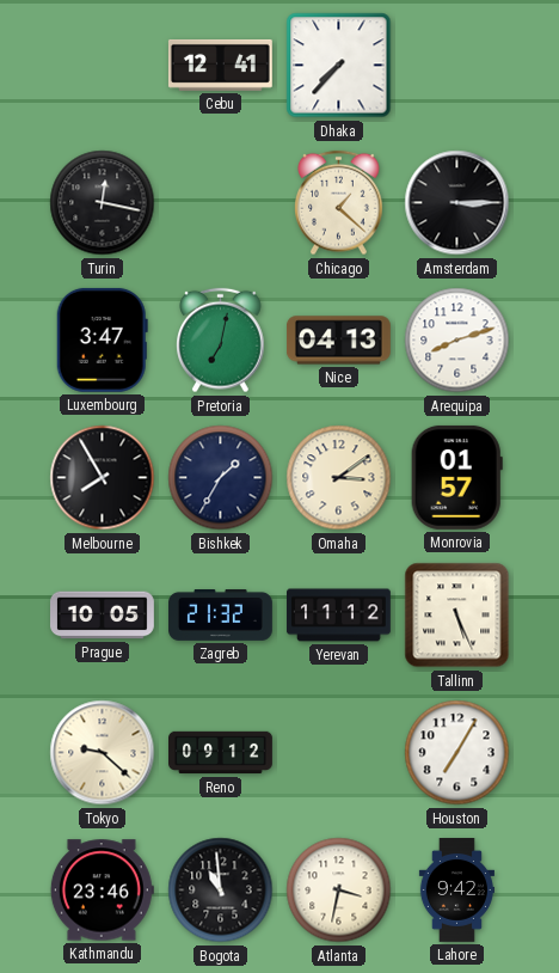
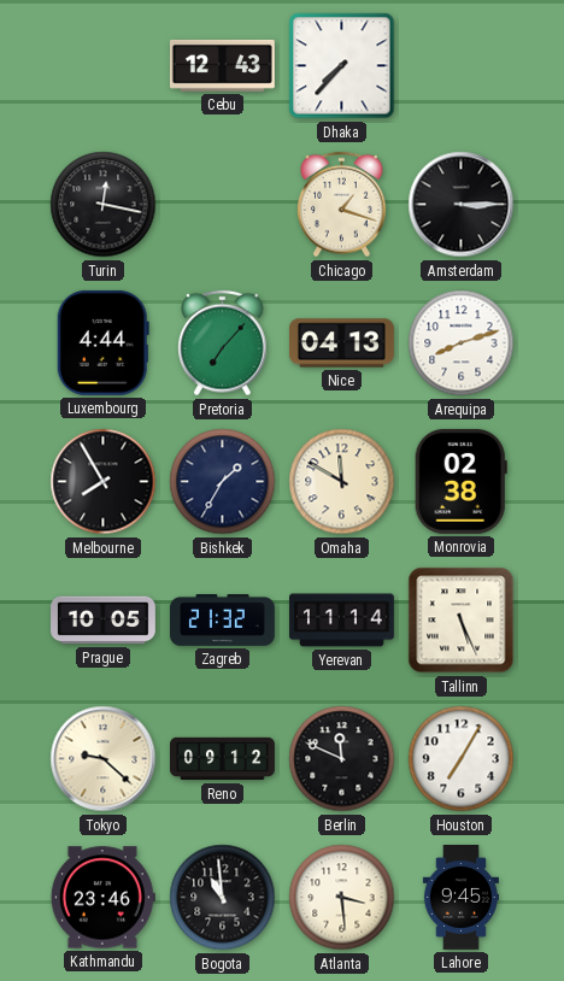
Cebu: 12:41 -> 12:43
Chicago: 1:22 -> 1:18
Luxembourg: 3:47 -> 4:44
Pretoria: 7:02 -> 7:07
Omaha: 3:09 -> 11:50
Monrovia: 01:57 -> 02:38
Yerevan: 11:12 -> 11:14
Berlin: none -> 11:49
Atlanta: 3:32 -> 3:29
Lahore: 9:42 -> 9:45
